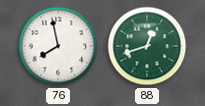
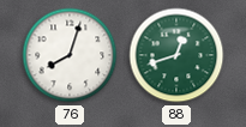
76: 7:58 -> 8:03
